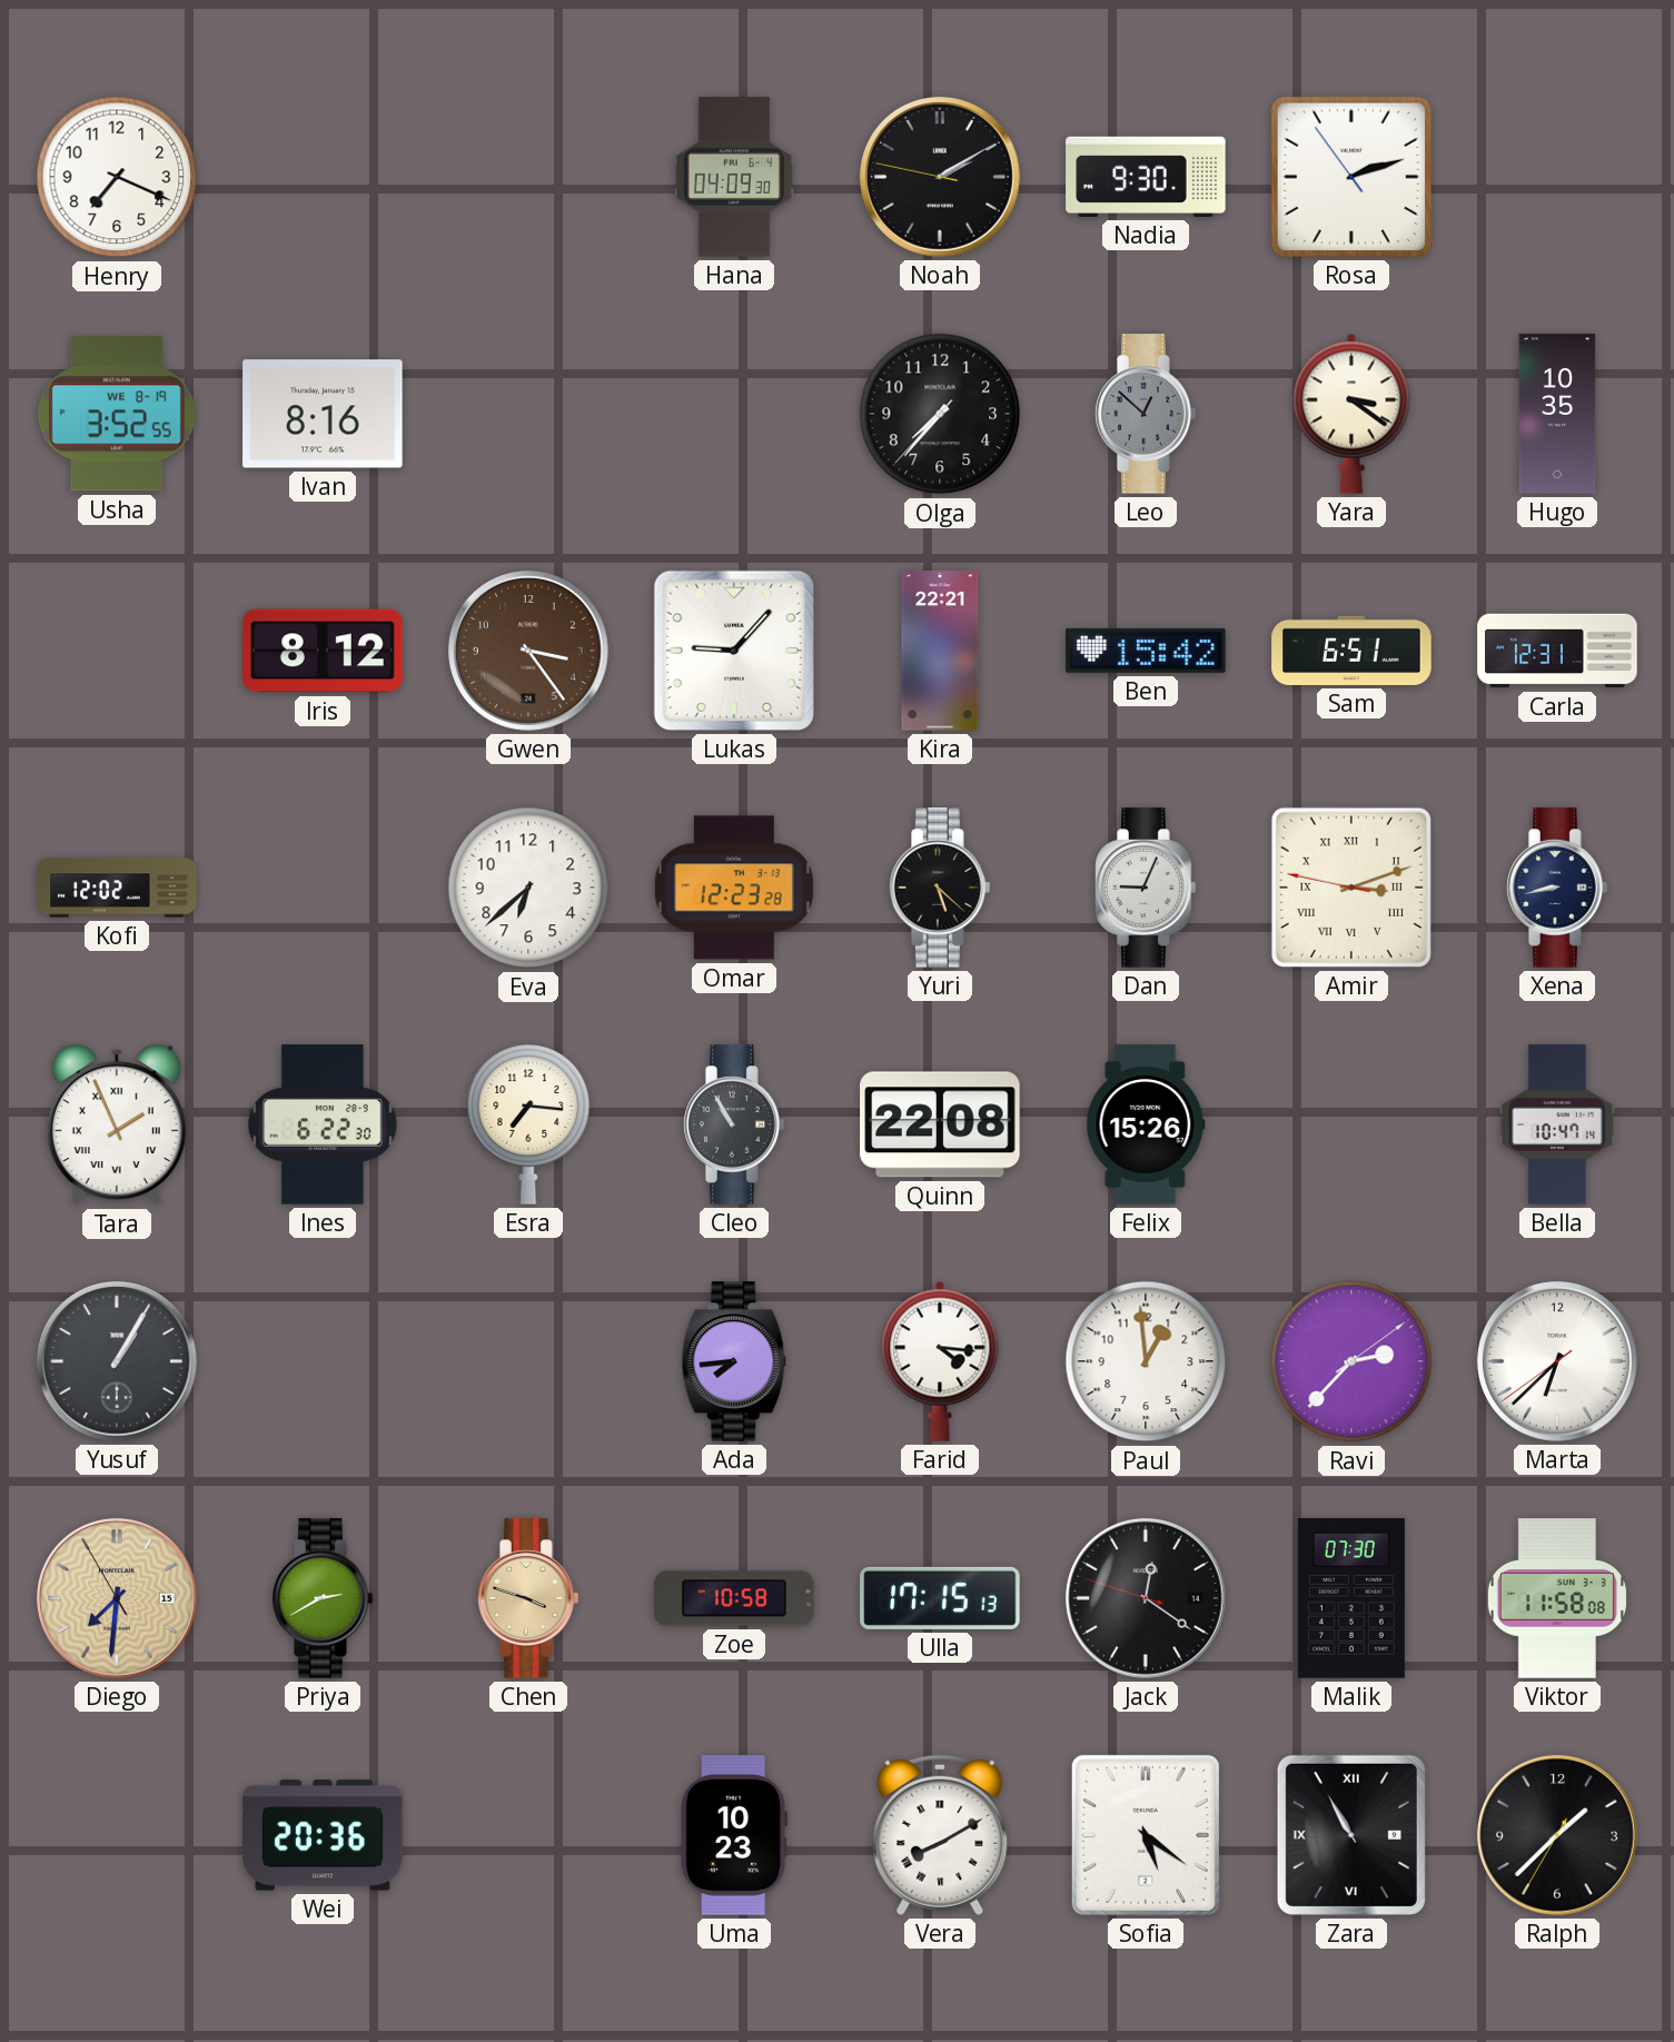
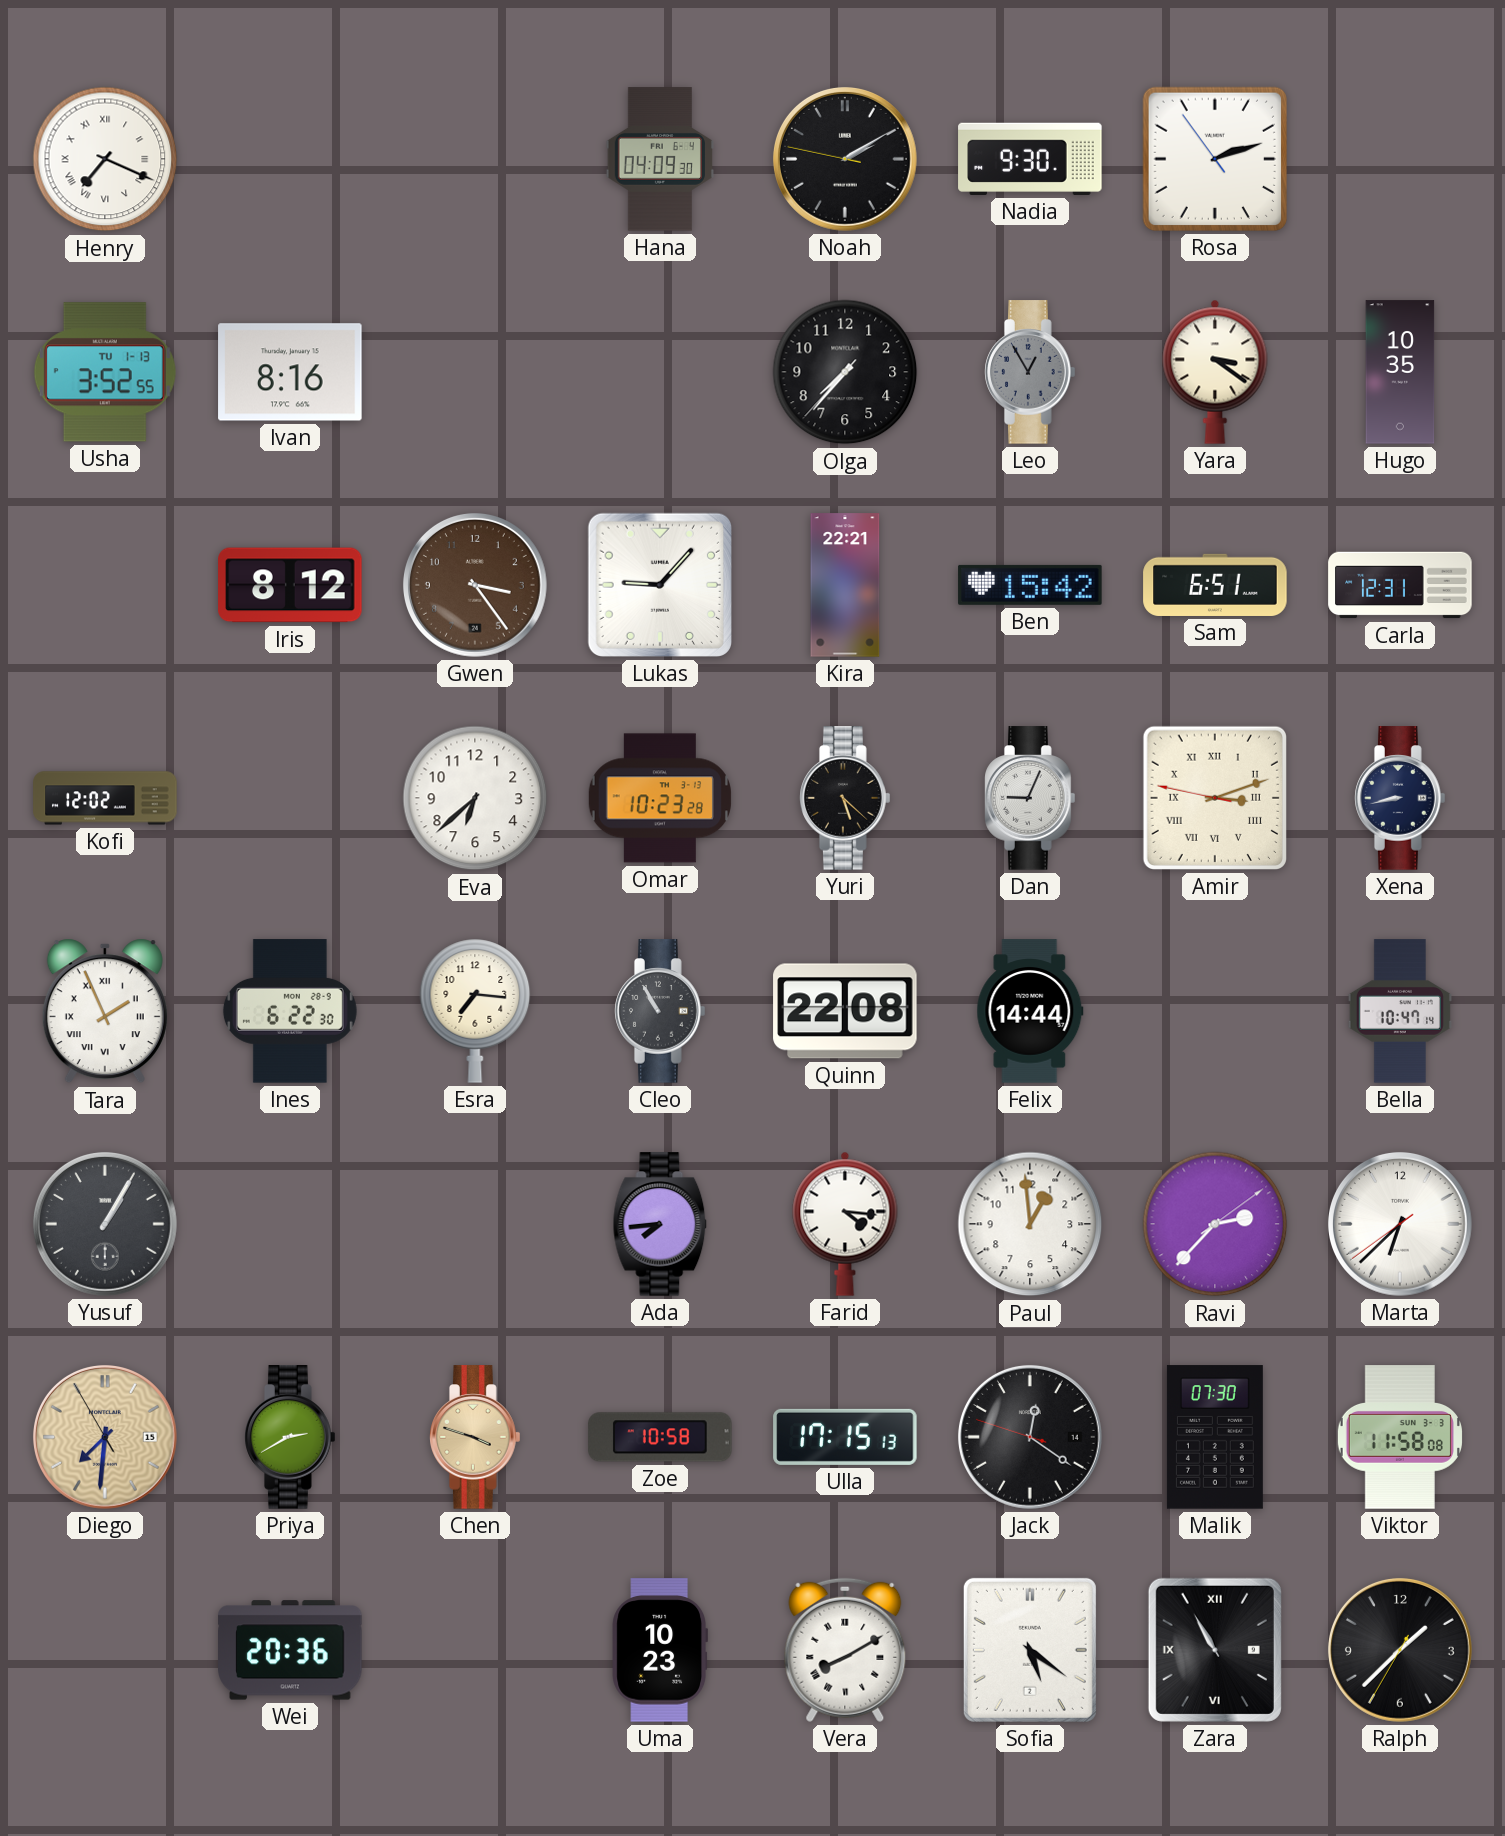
Henry numerals: Arabic -> Roman
Usha date: WE 8-19 -> TU 1-13
Leo: 12:52 -> 12:55
Omar: 12:23 -> 10:23
Felix: 15:26 -> 14:44
